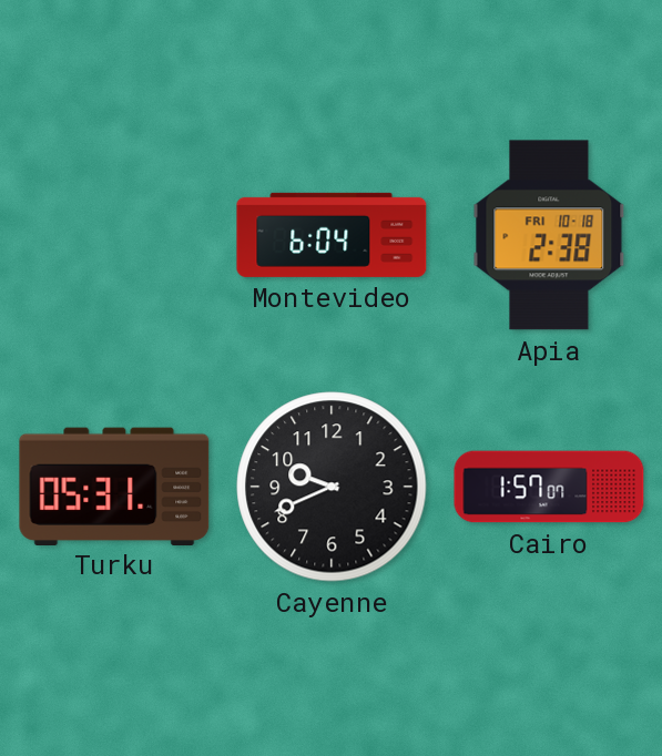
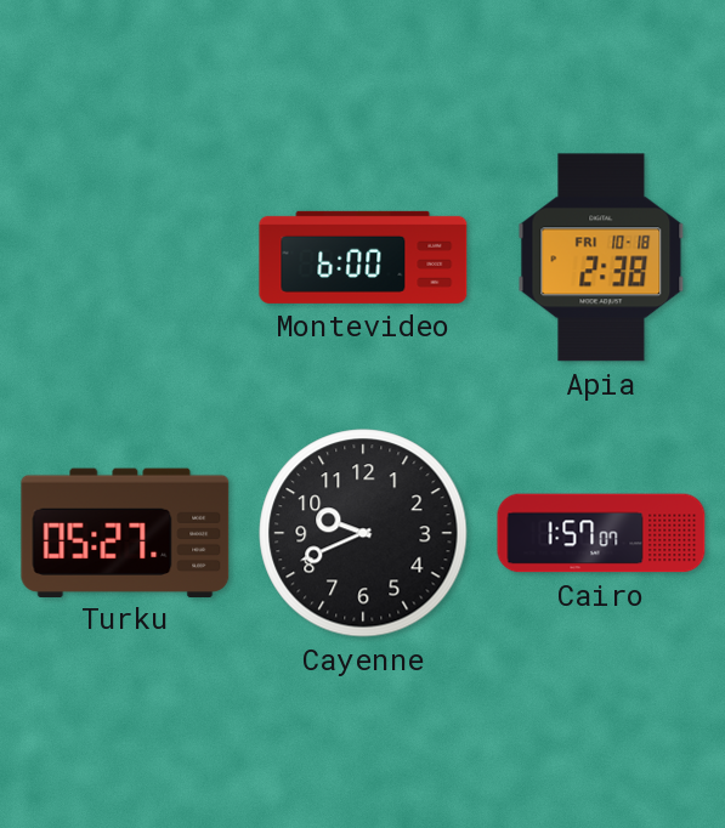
Montevideo: 6:04 -> 6:00
Turku: 05:31 -> 05:27
